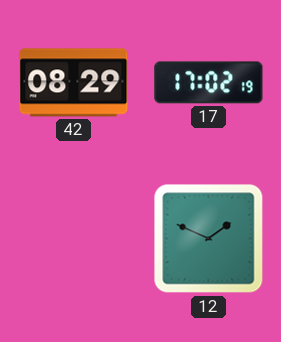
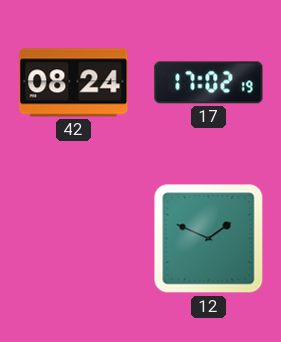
42: 08:29 -> 08:24
